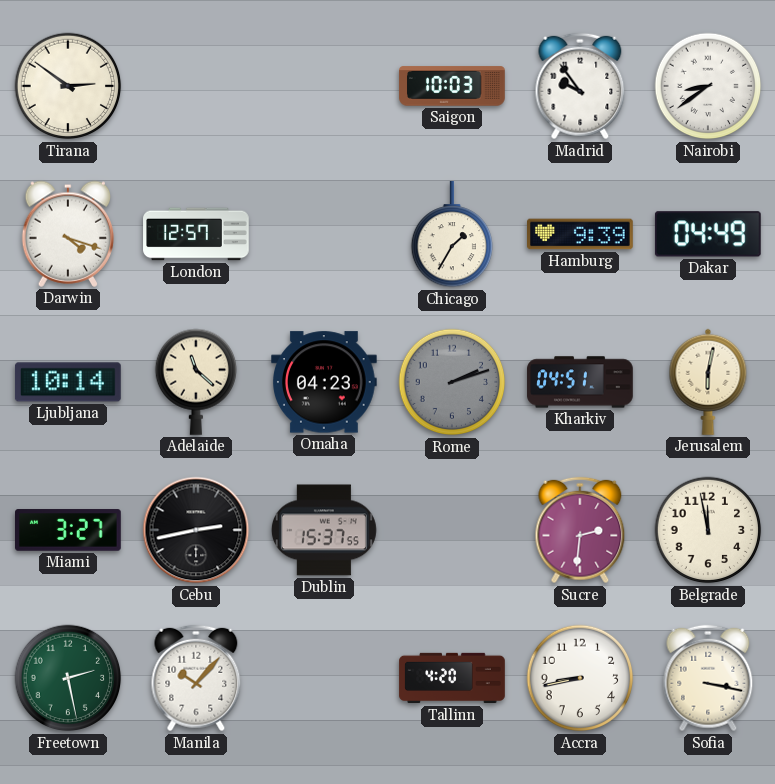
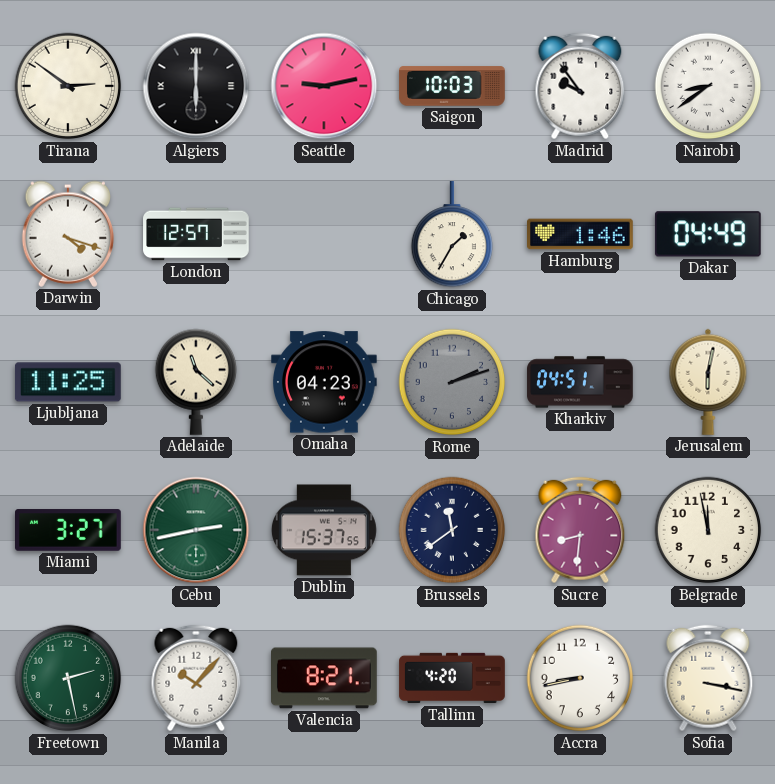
Algiers: none -> 6:00
Seattle: none -> 9:13
Hamburg: 9:39 -> 1:46
Ljubljana: 10:14 -> 11:25
Cebu dial: black -> green
Brussels: none -> 11:39
Sucre: 2:31 -> 8:31
Valencia: none -> 8:21
